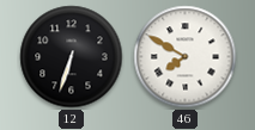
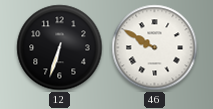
46: 7:50 -> 9:50
